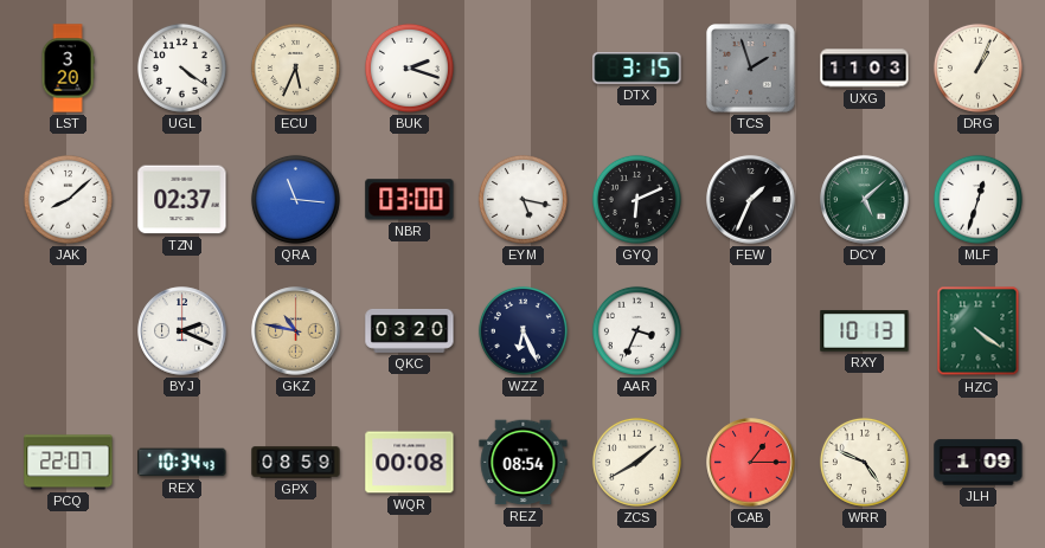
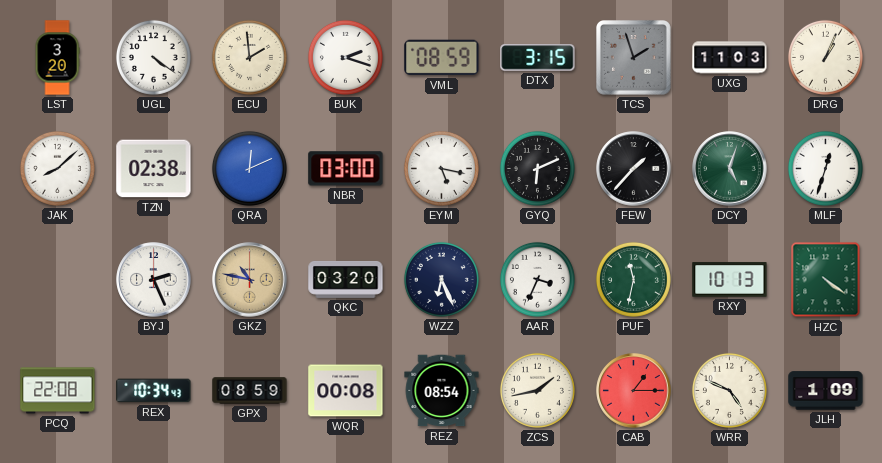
ECU: 5:34 -> 1:59
VML: none -> 08:59
TZN: 02:37 -> 02:38
QRA: 11:16 -> 12:11
FEW: 1:34 -> 1:37
DCY: 5:08 -> 5:03
BYJ: 2:19 -> 2:26
PUF: none -> 11:32
PCQ: 22:07 -> 22:08
ZCS: 1:40 -> 1:43
